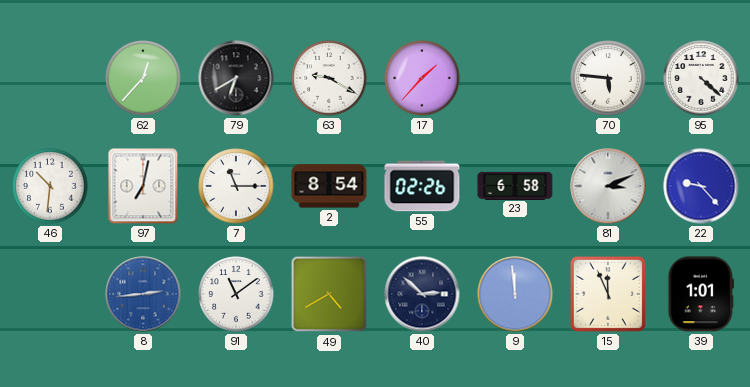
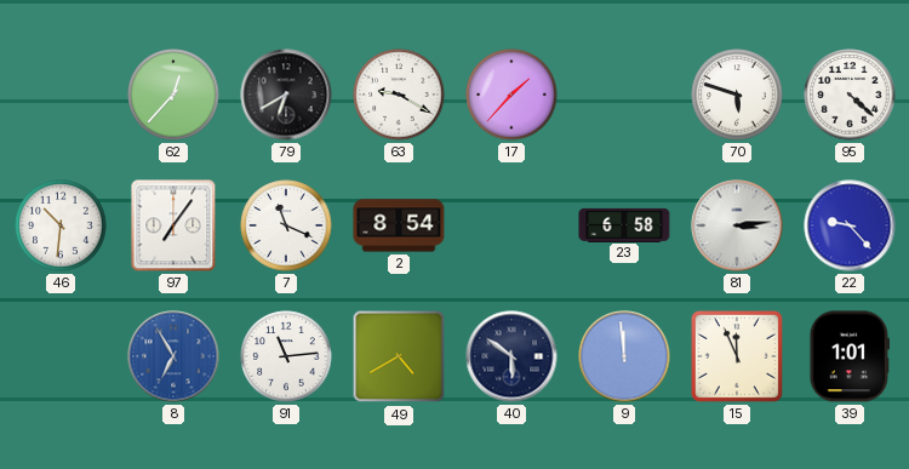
70: 5:46 -> 5:48
97: 7:02 -> 7:06
7: 11:15 -> 11:19
55: 02:26 -> none
81: 3:11 -> 3:14
8: 2:44 -> 6:55
91: 11:09 -> 11:14
40: 2:52 -> 5:51
